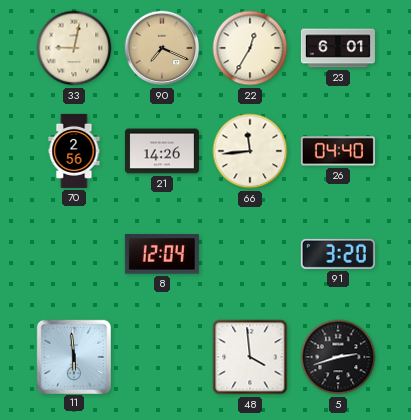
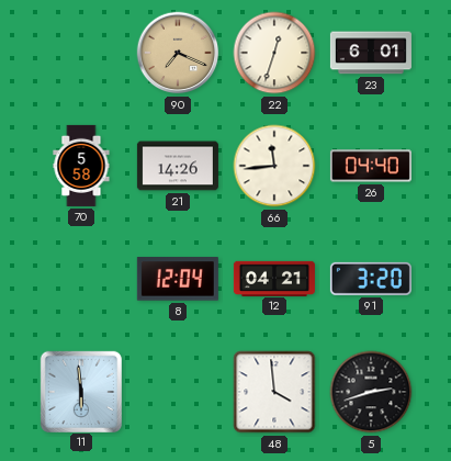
33: 9:02 -> none
22: 12:35 -> 12:33
70: 2:56 -> 5:58
12: none -> 04:21
